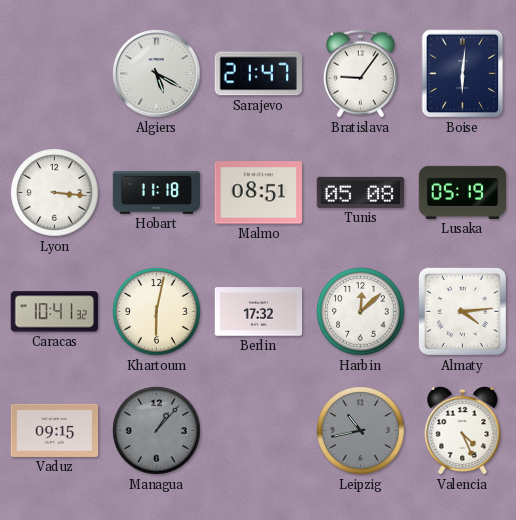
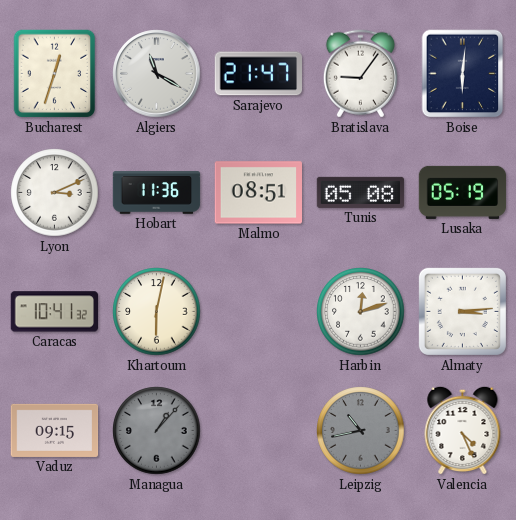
Bucharest: none -> 12:33
Algiers: 5:20 -> 11:20
Lyon: 3:16 -> 3:11
Hobart: 11:18 -> 11:36
Berlin: 17:32 -> none
Harbin: 12:08 -> 12:12
Almaty: 4:14 -> 3:14
